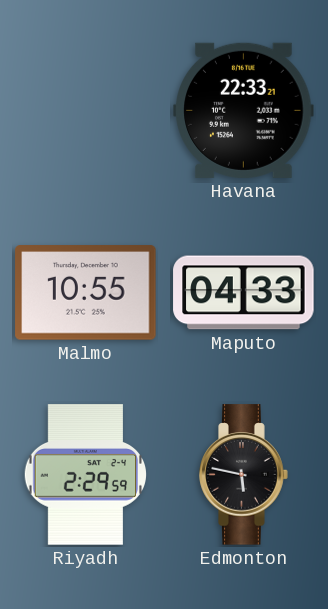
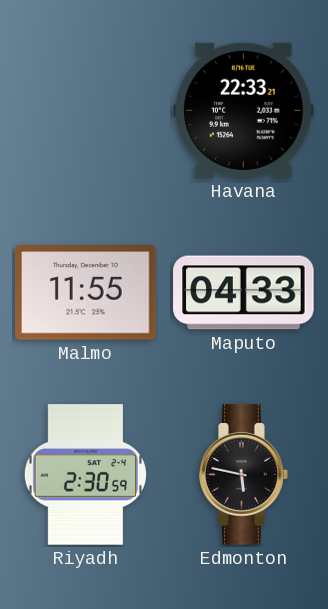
Malmo: 10:55 -> 11:55
Riyadh: 2:29 -> 2:30
